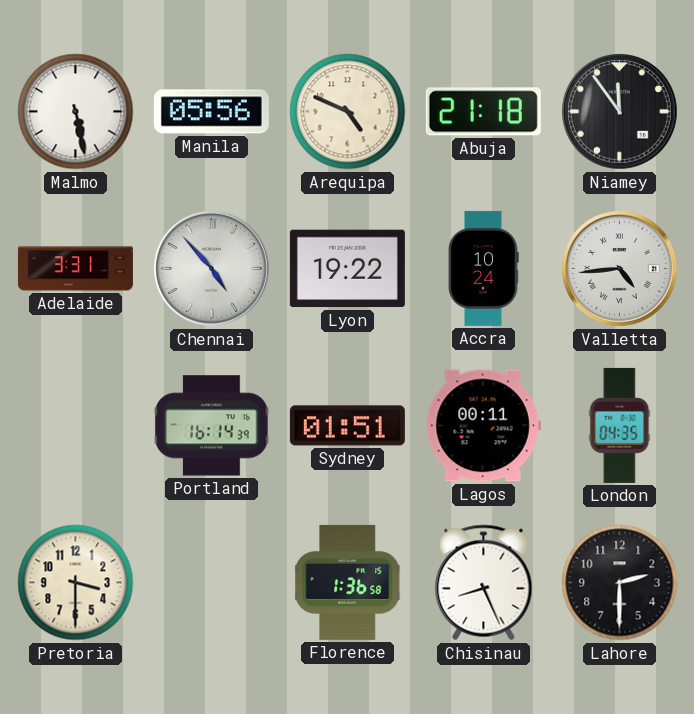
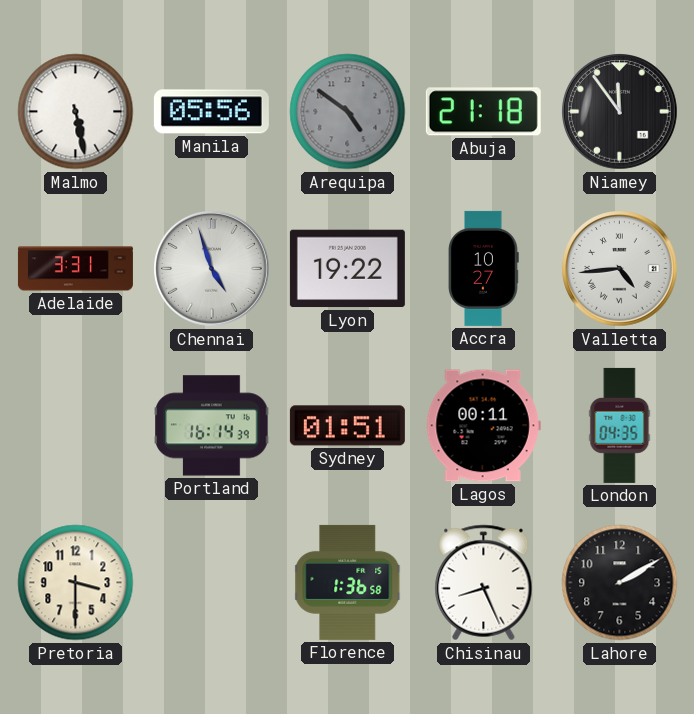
Arequipa: 4:49 -> 4:51
Arequipa dial: cream -> grey
Chennai: 4:53 -> 4:57
Accra: 10:24 -> 10:27
Lahore: 2:30 -> 2:10
